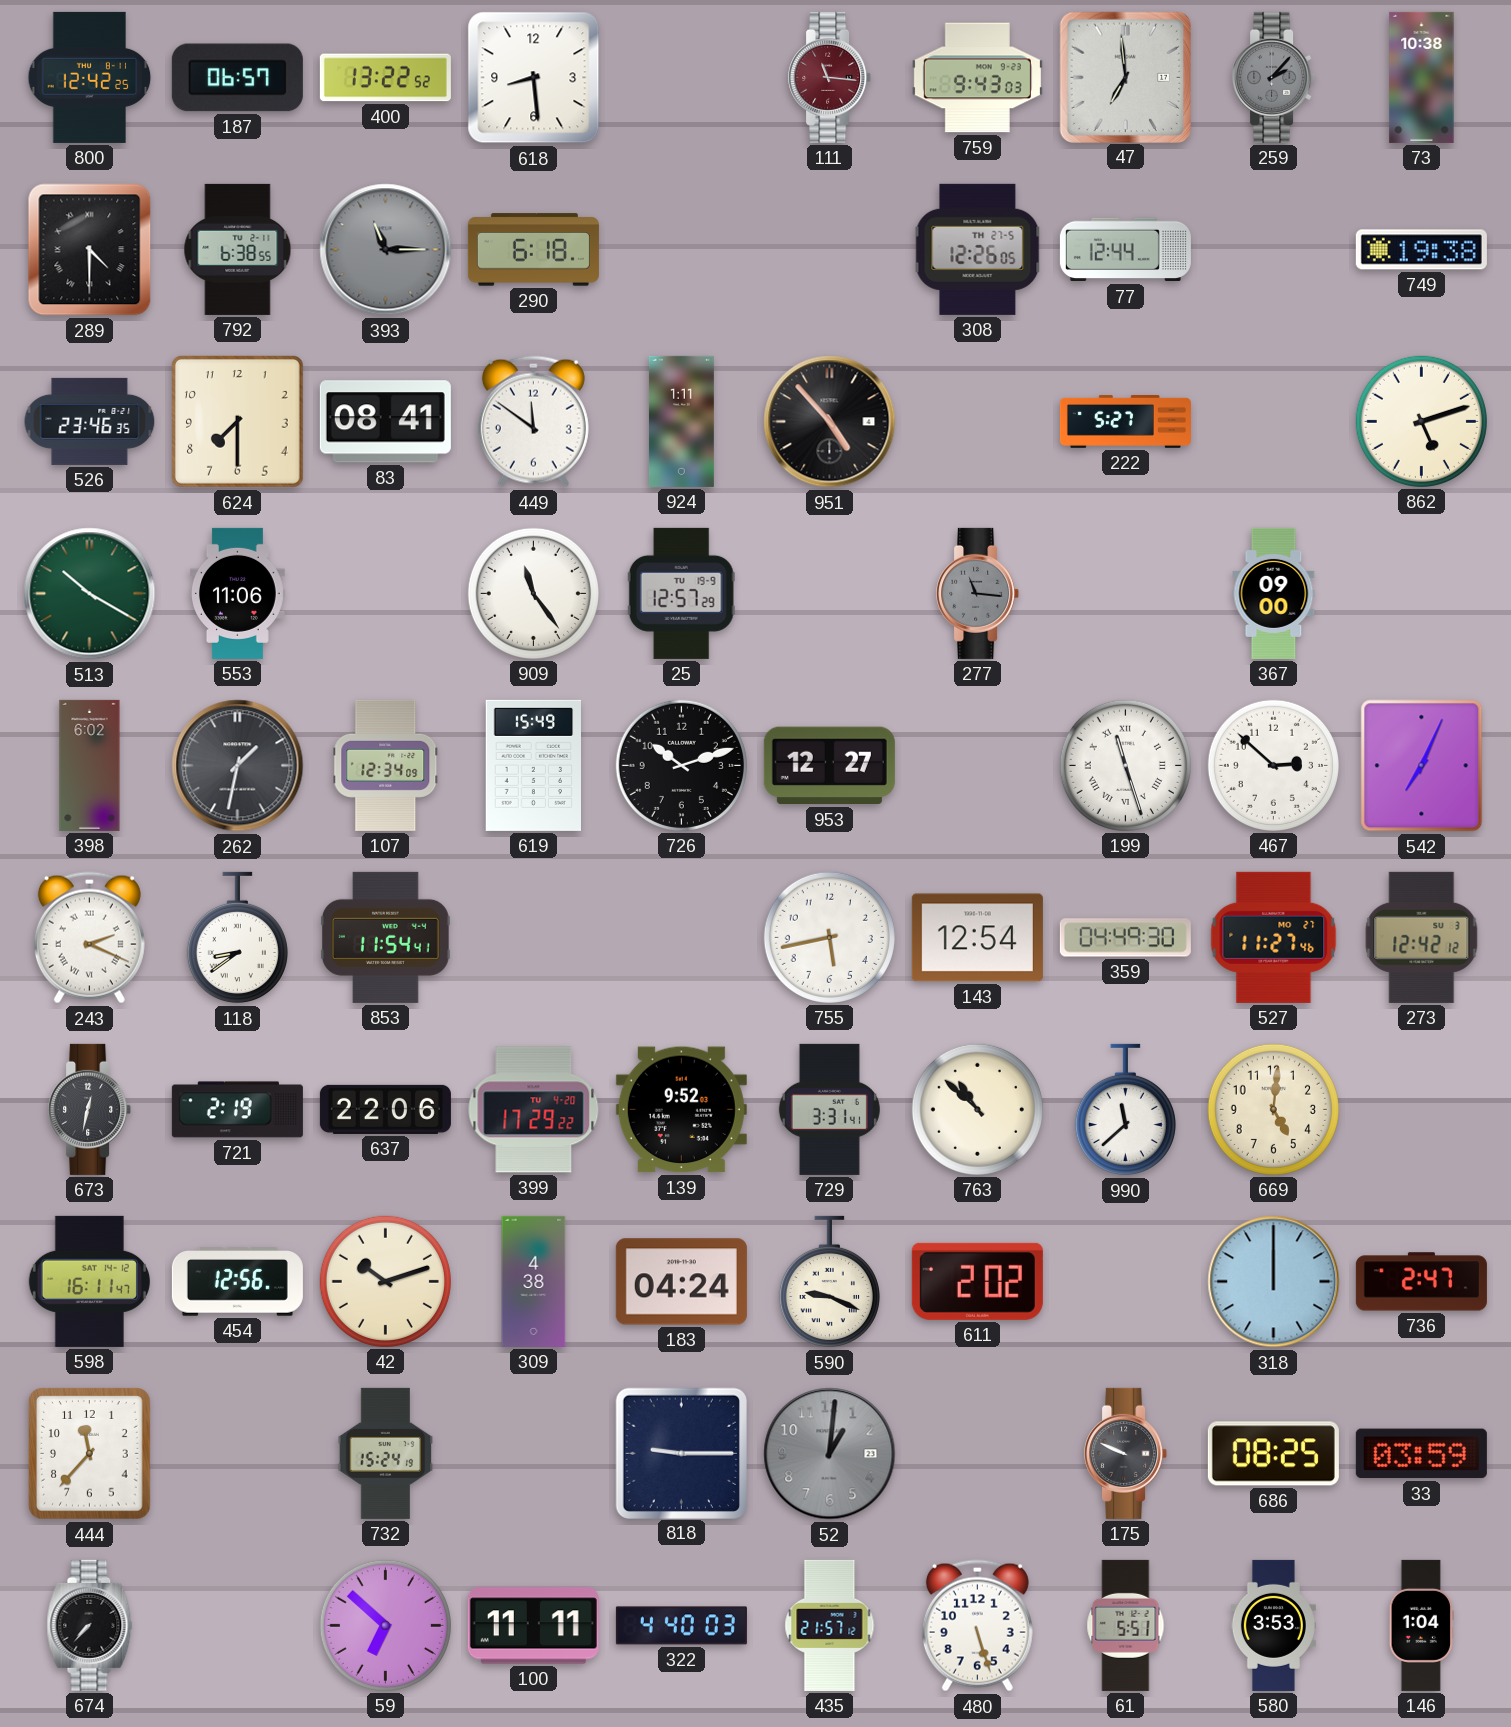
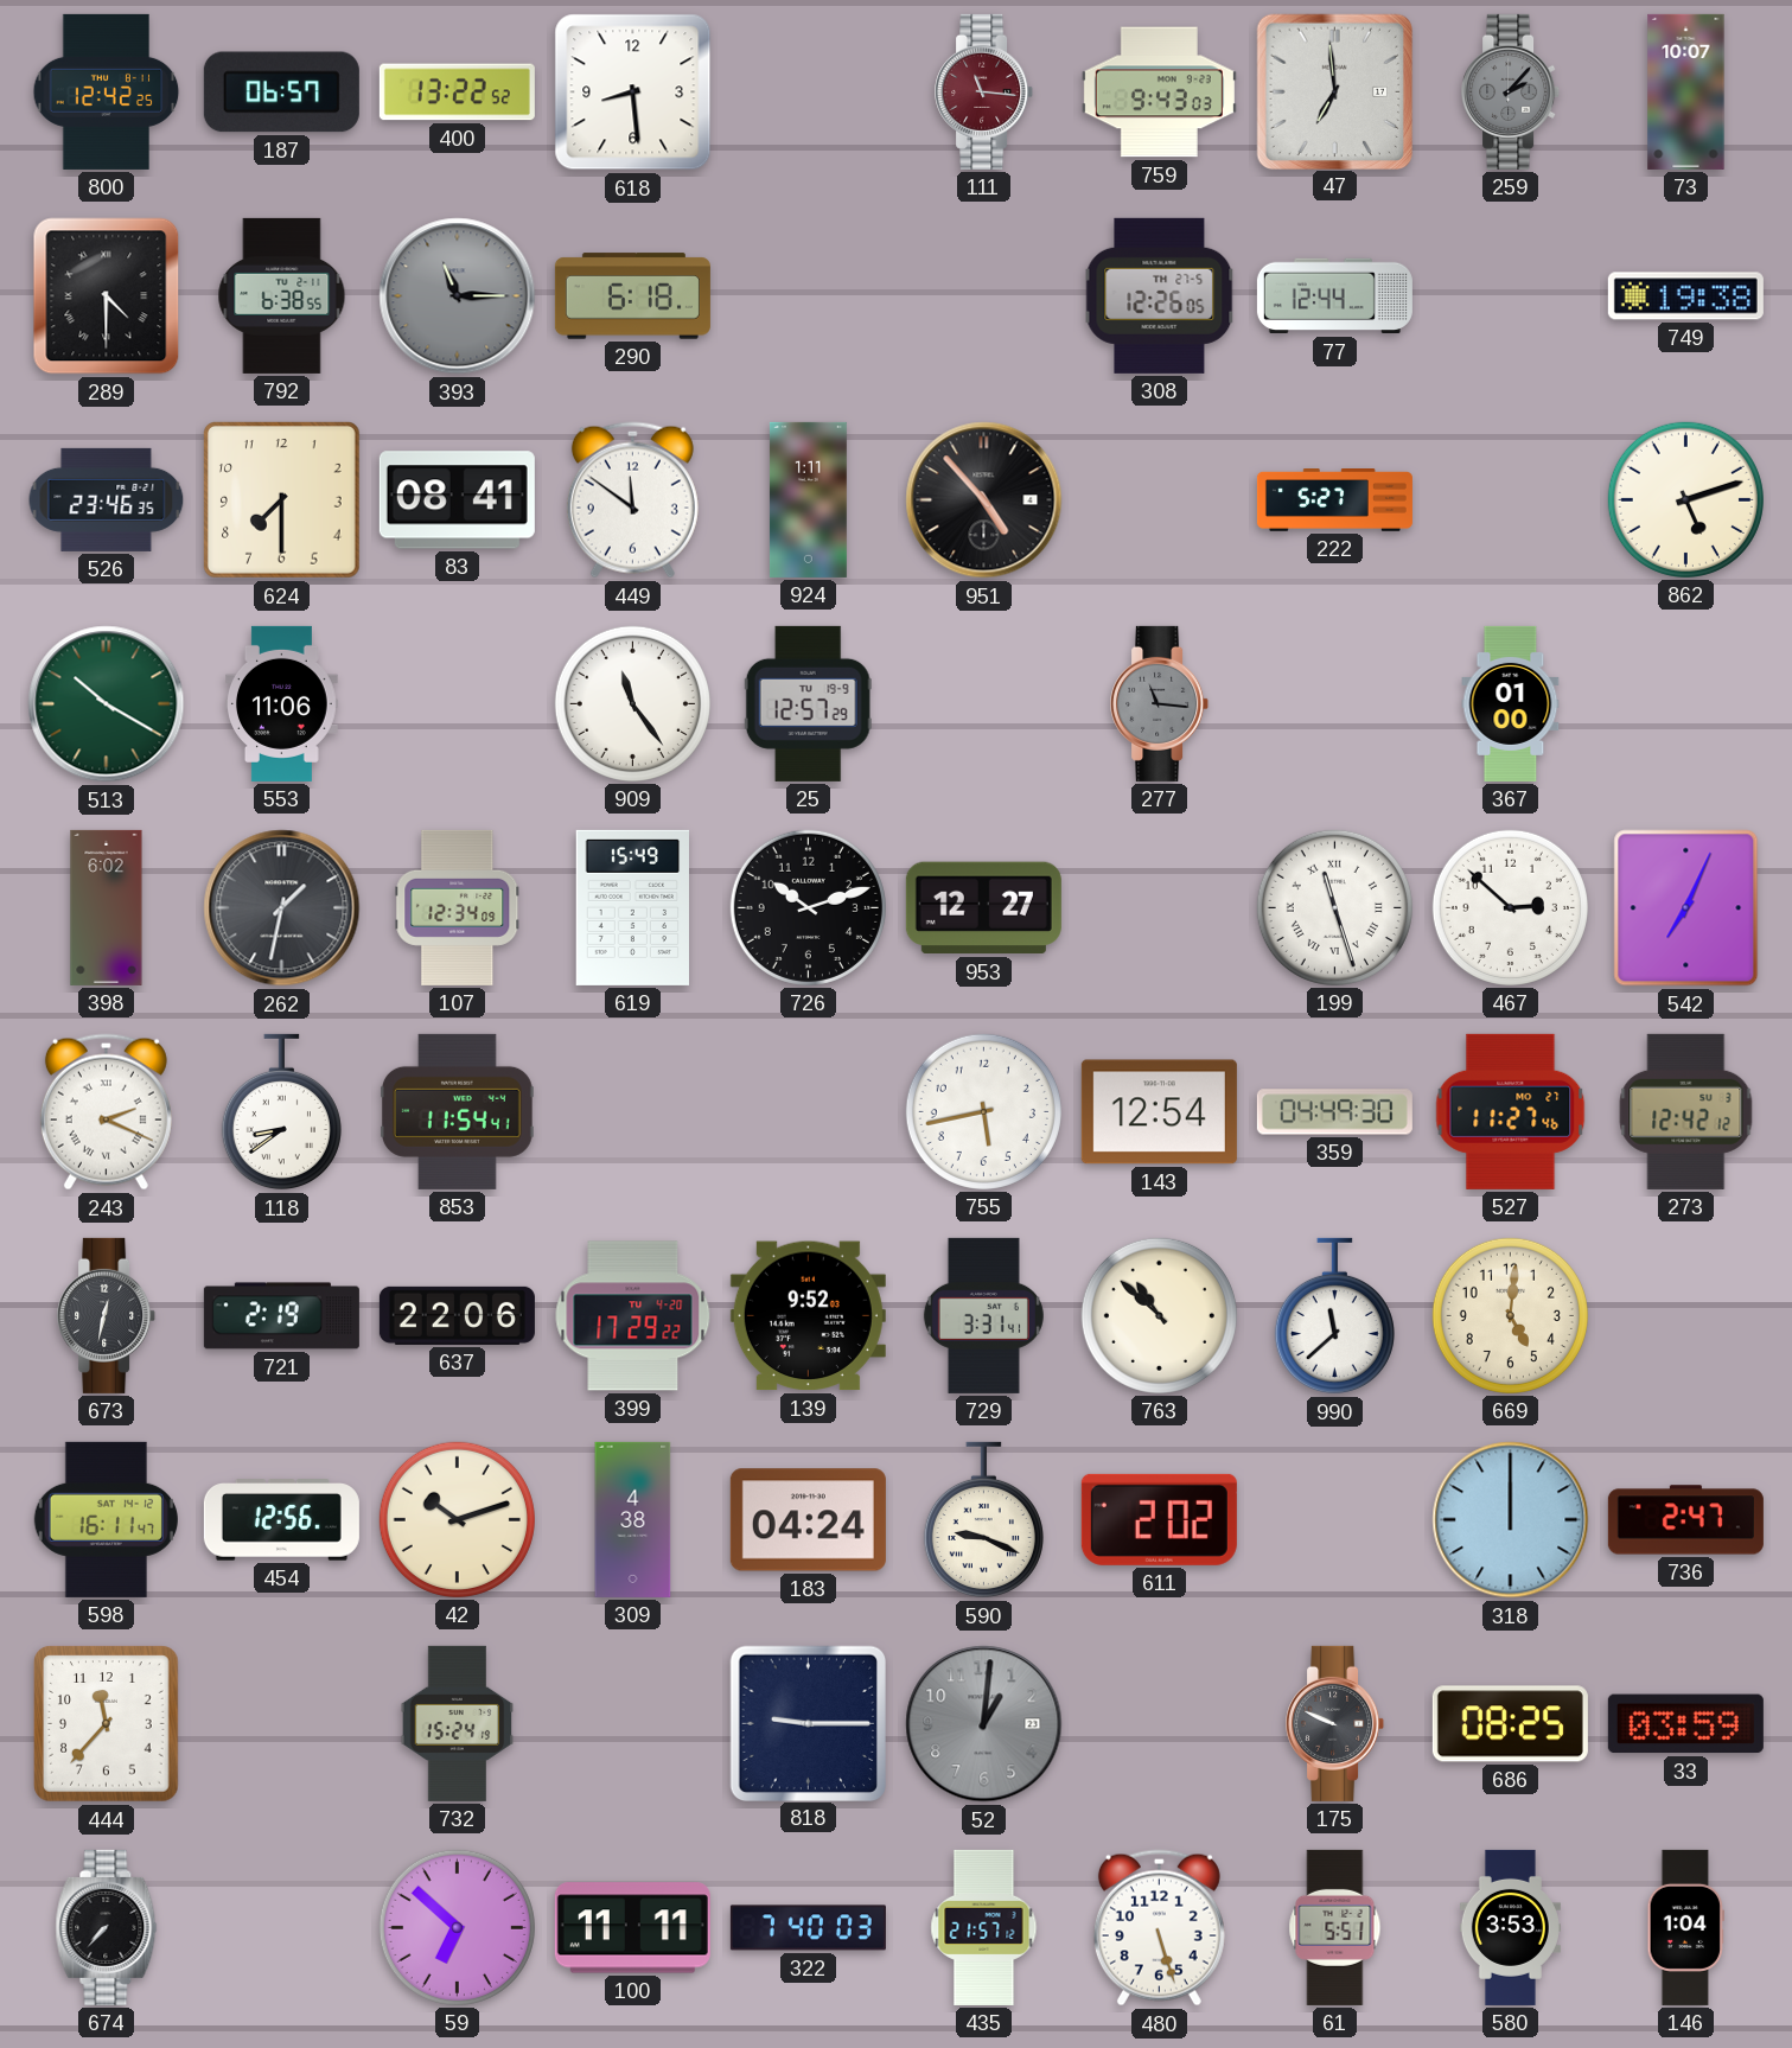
73: 10:38 -> 10:07
367: 09:00 -> 01:00
322: 4:40 -> 7:40
